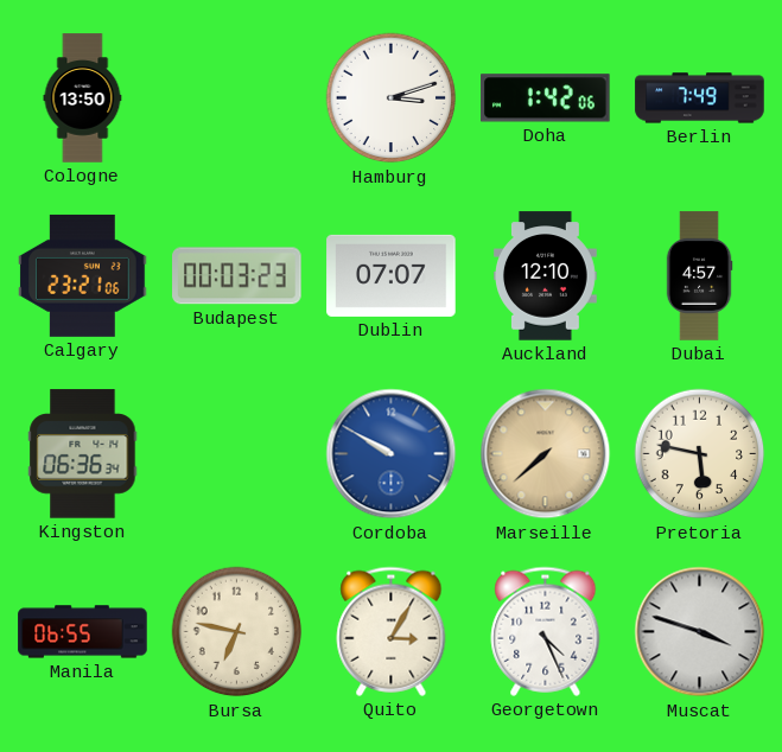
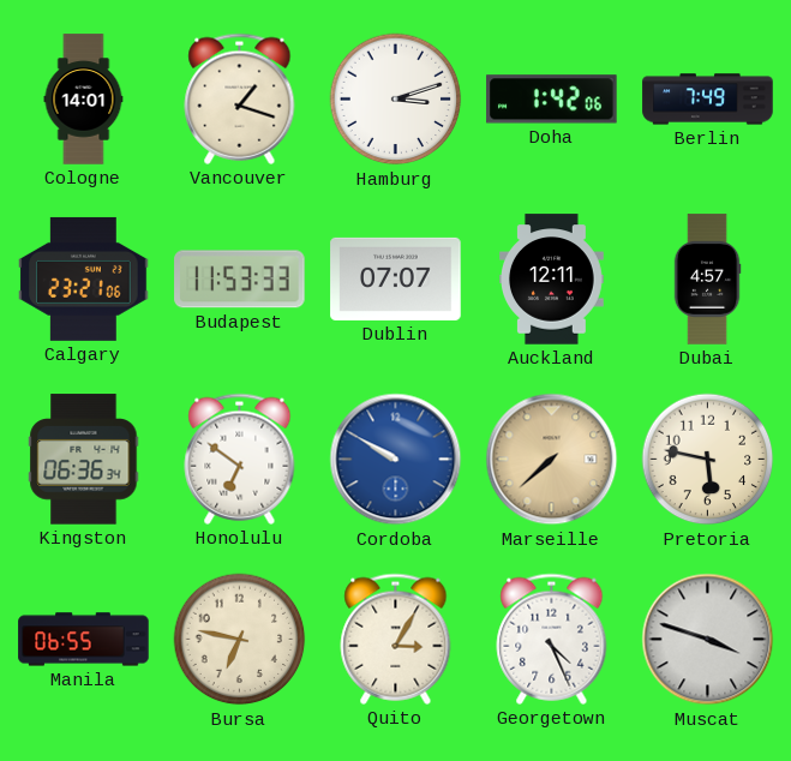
Cologne: 13:50 -> 14:01
Vancouver: none -> 1:18
Budapest: 00:03 -> 11:53
Auckland: 12:10 -> 12:11
Honolulu: none -> 6:51
